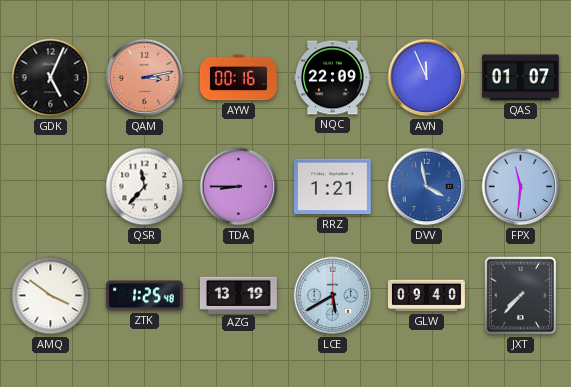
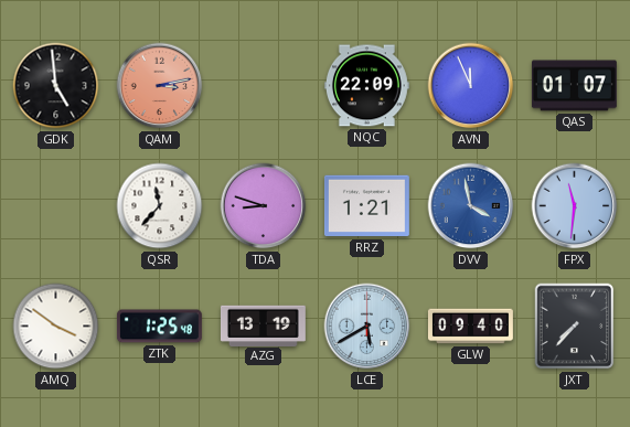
GDK: 5:04 -> 4:59
AYW: 00:16 -> none
TDA: 8:45 -> 8:48
